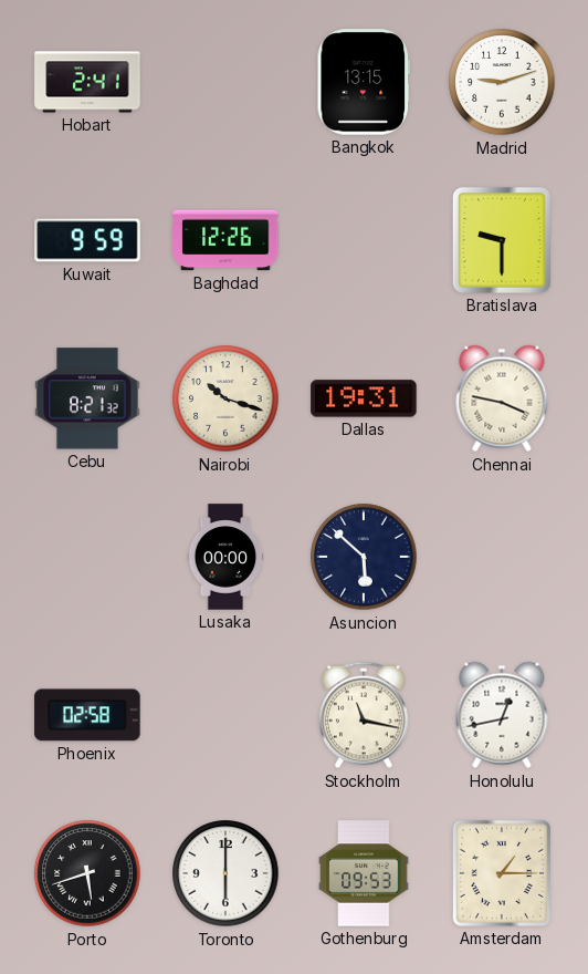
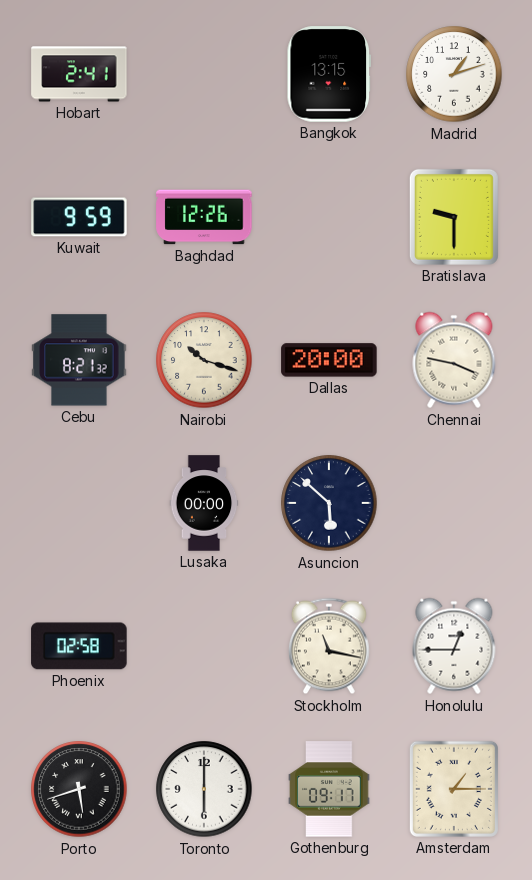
Madrid: 9:12 -> 1:12
Dallas: 19:31 -> 20:00
Honolulu: 12:43 -> 12:45
Gothenburg: 09:53 -> 09:17
